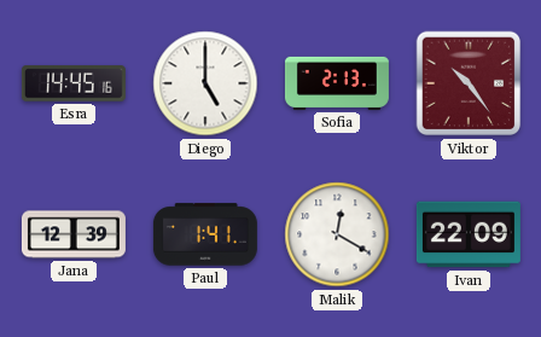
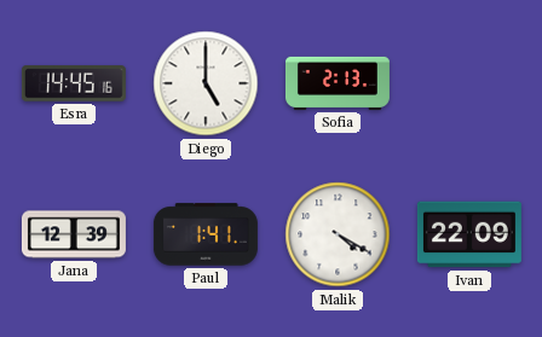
Viktor: 10:24 -> none
Malik: 12:20 -> 4:20
